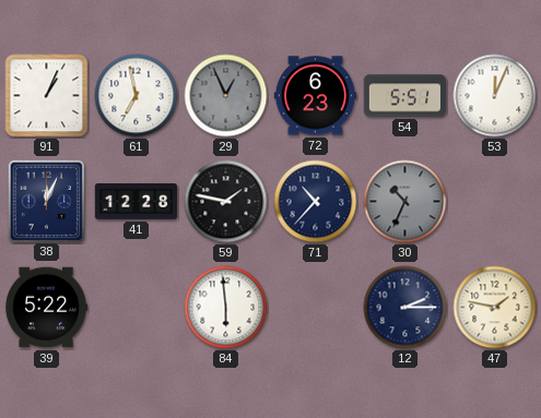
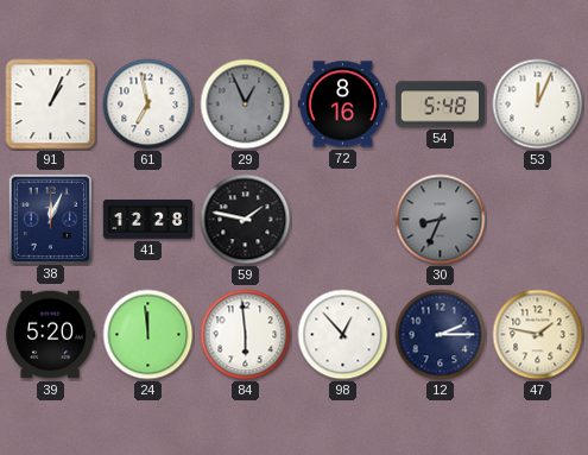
72: 6:23 -> 8:16
54: 5:51 -> 5:48
71: 10:37 -> none
30: 10:34 -> 8:34
39: 5:22 -> 5:20
24: none -> 11:59
98: none -> 12:53
